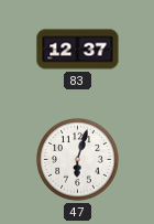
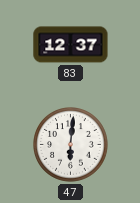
47: 6:03 -> 6:01
